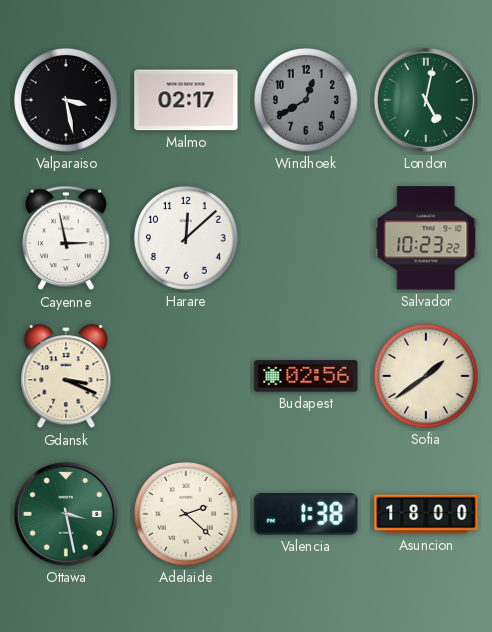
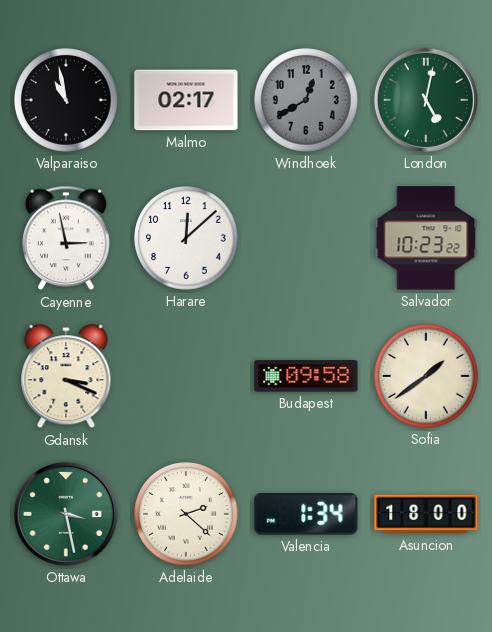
Valparaiso: 3:28 -> 10:58
Budapest: 02:56 -> 09:58
Valencia: 1:38 -> 1:34
